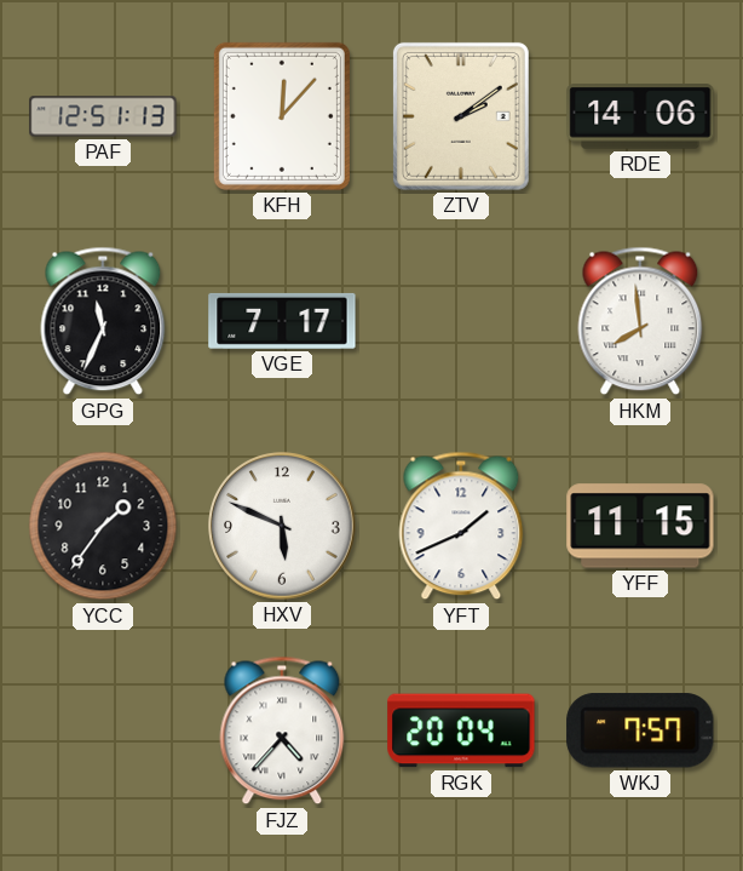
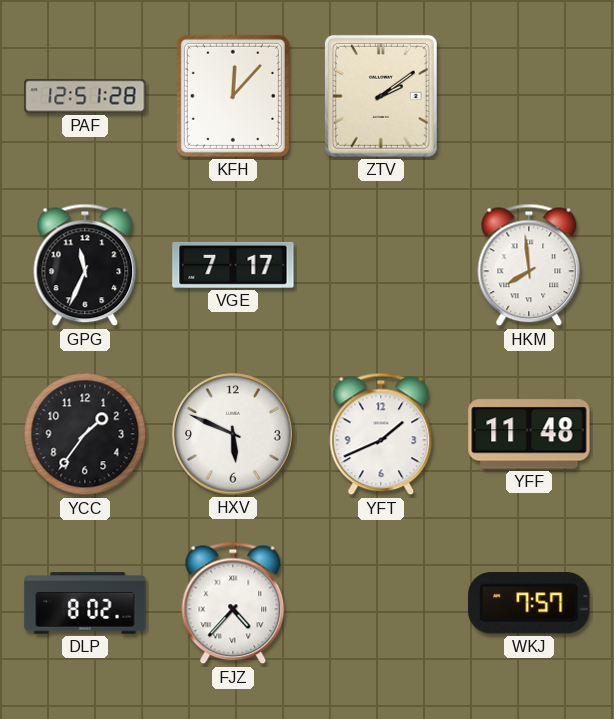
PAF: 12:51:13 -> 12:51:28
RDE: 14:06 -> none
YFF: 11:15 -> 11:48
DLP: none -> 8:02
RGK: 20:04 -> none
